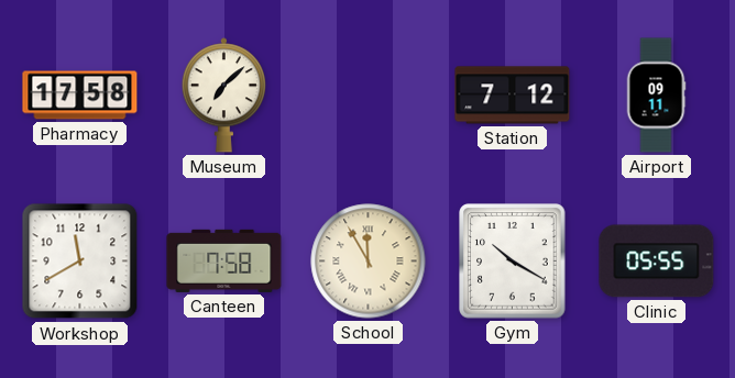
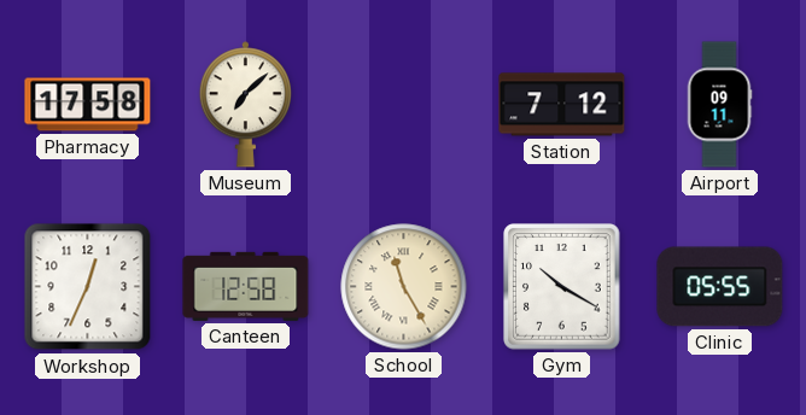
Workshop: 11:40 -> 12:34
Canteen: 7:58 -> 12:58
School: 11:55 -> 11:25
